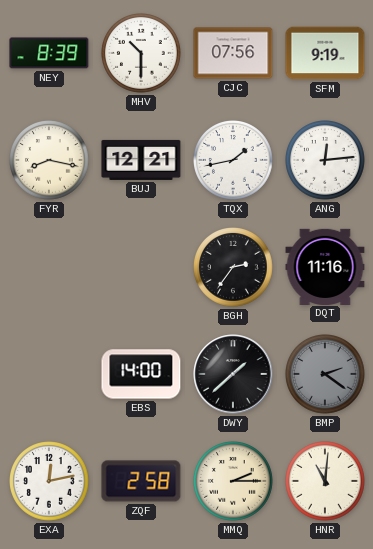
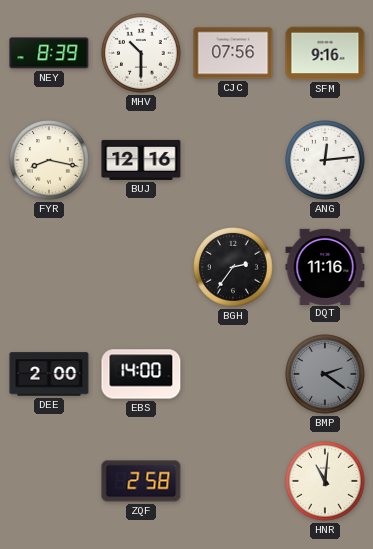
SFM: 9:19 -> 9:16
BUJ: 12:21 -> 12:16
TQX: 1:43 -> none
DEE: none -> 2:00
DWY: 1:38 -> none
EXA: 12:13 -> none
MMQ: 2:15 -> none
